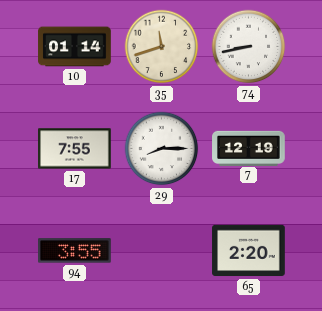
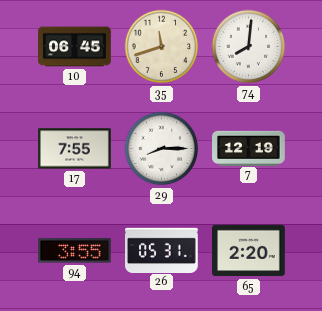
10: 01:14 -> 06:45
74: 8:43 -> 8:01
26: none -> 05:31
